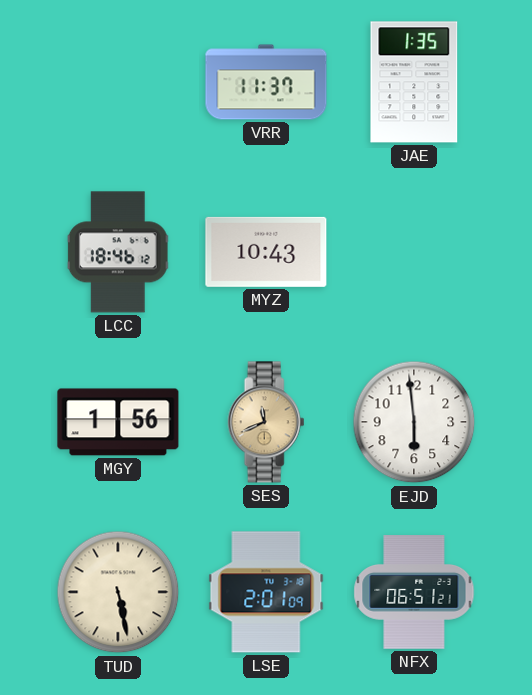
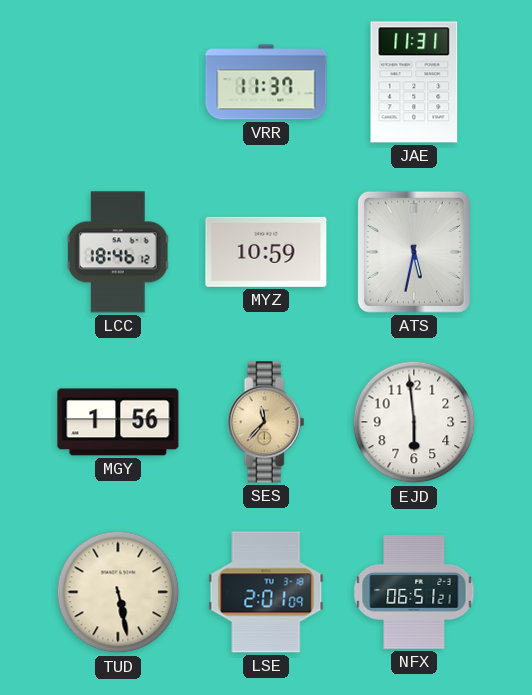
JAE: 1:35 -> 11:31
MYZ: 10:43 -> 10:59
ATS: none -> 5:32
SES: 11:41 -> 11:37
